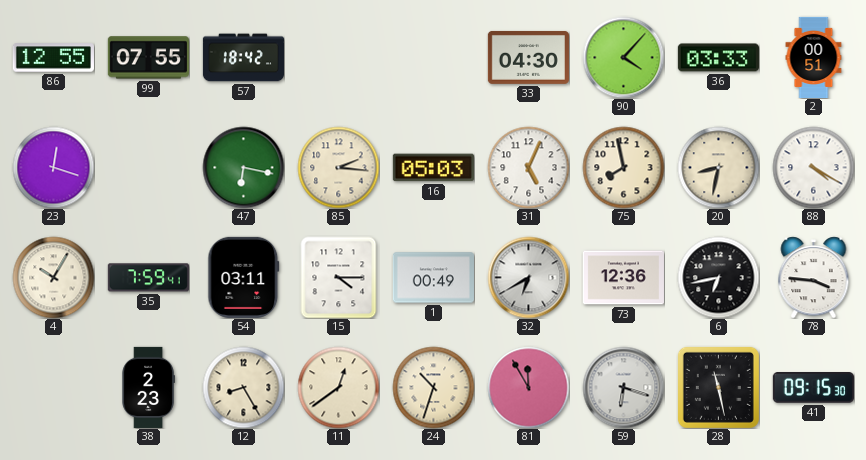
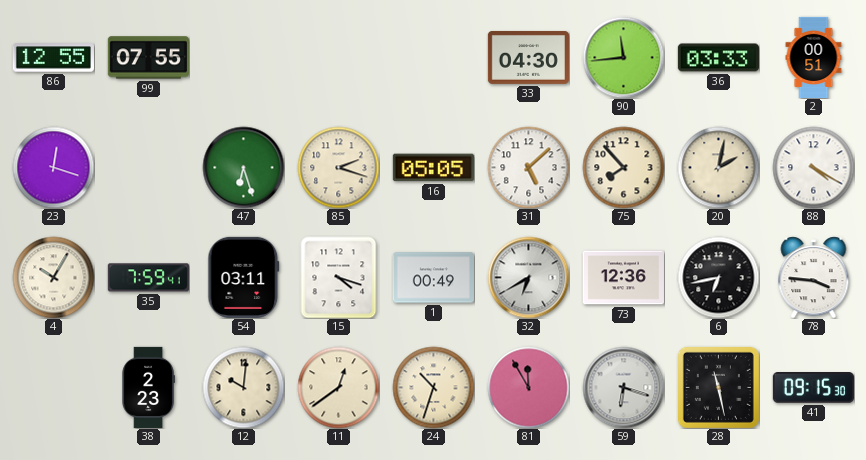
57: 18:42 -> none
90: 4:07 -> 11:44
47: 6:17 -> 6:27
85: 2:16 -> 2:18
16: 05:03 -> 05:05
31: 5:04 -> 5:08
75: 7:58 -> 7:53
20: 8:32 -> 2:02
15: 4:15 -> 4:18
12: 8:25 -> 10:01
